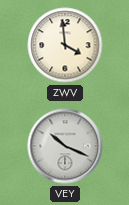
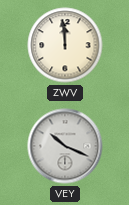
ZWV: 3:59 -> 11:59
